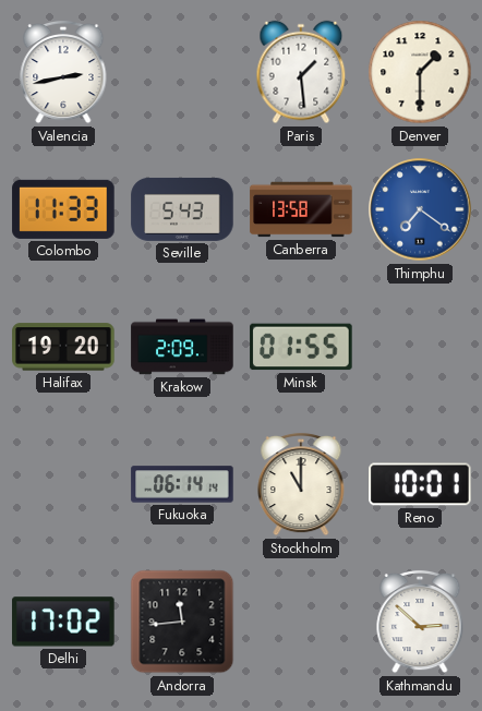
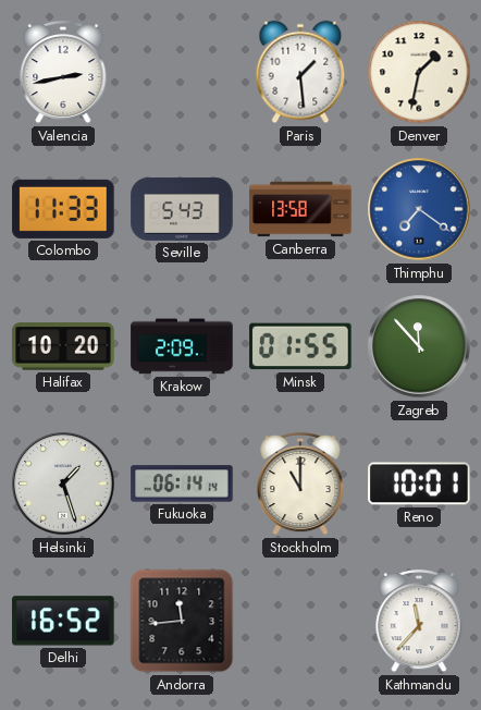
Denver: 1:30 -> 1:32
Halifax: 19:20 -> 10:20
Zagreb: none -> 11:53
Helsinki: none -> 1:27
Delhi: 17:02 -> 16:52
Kathmandu: 2:52 -> 11:37
